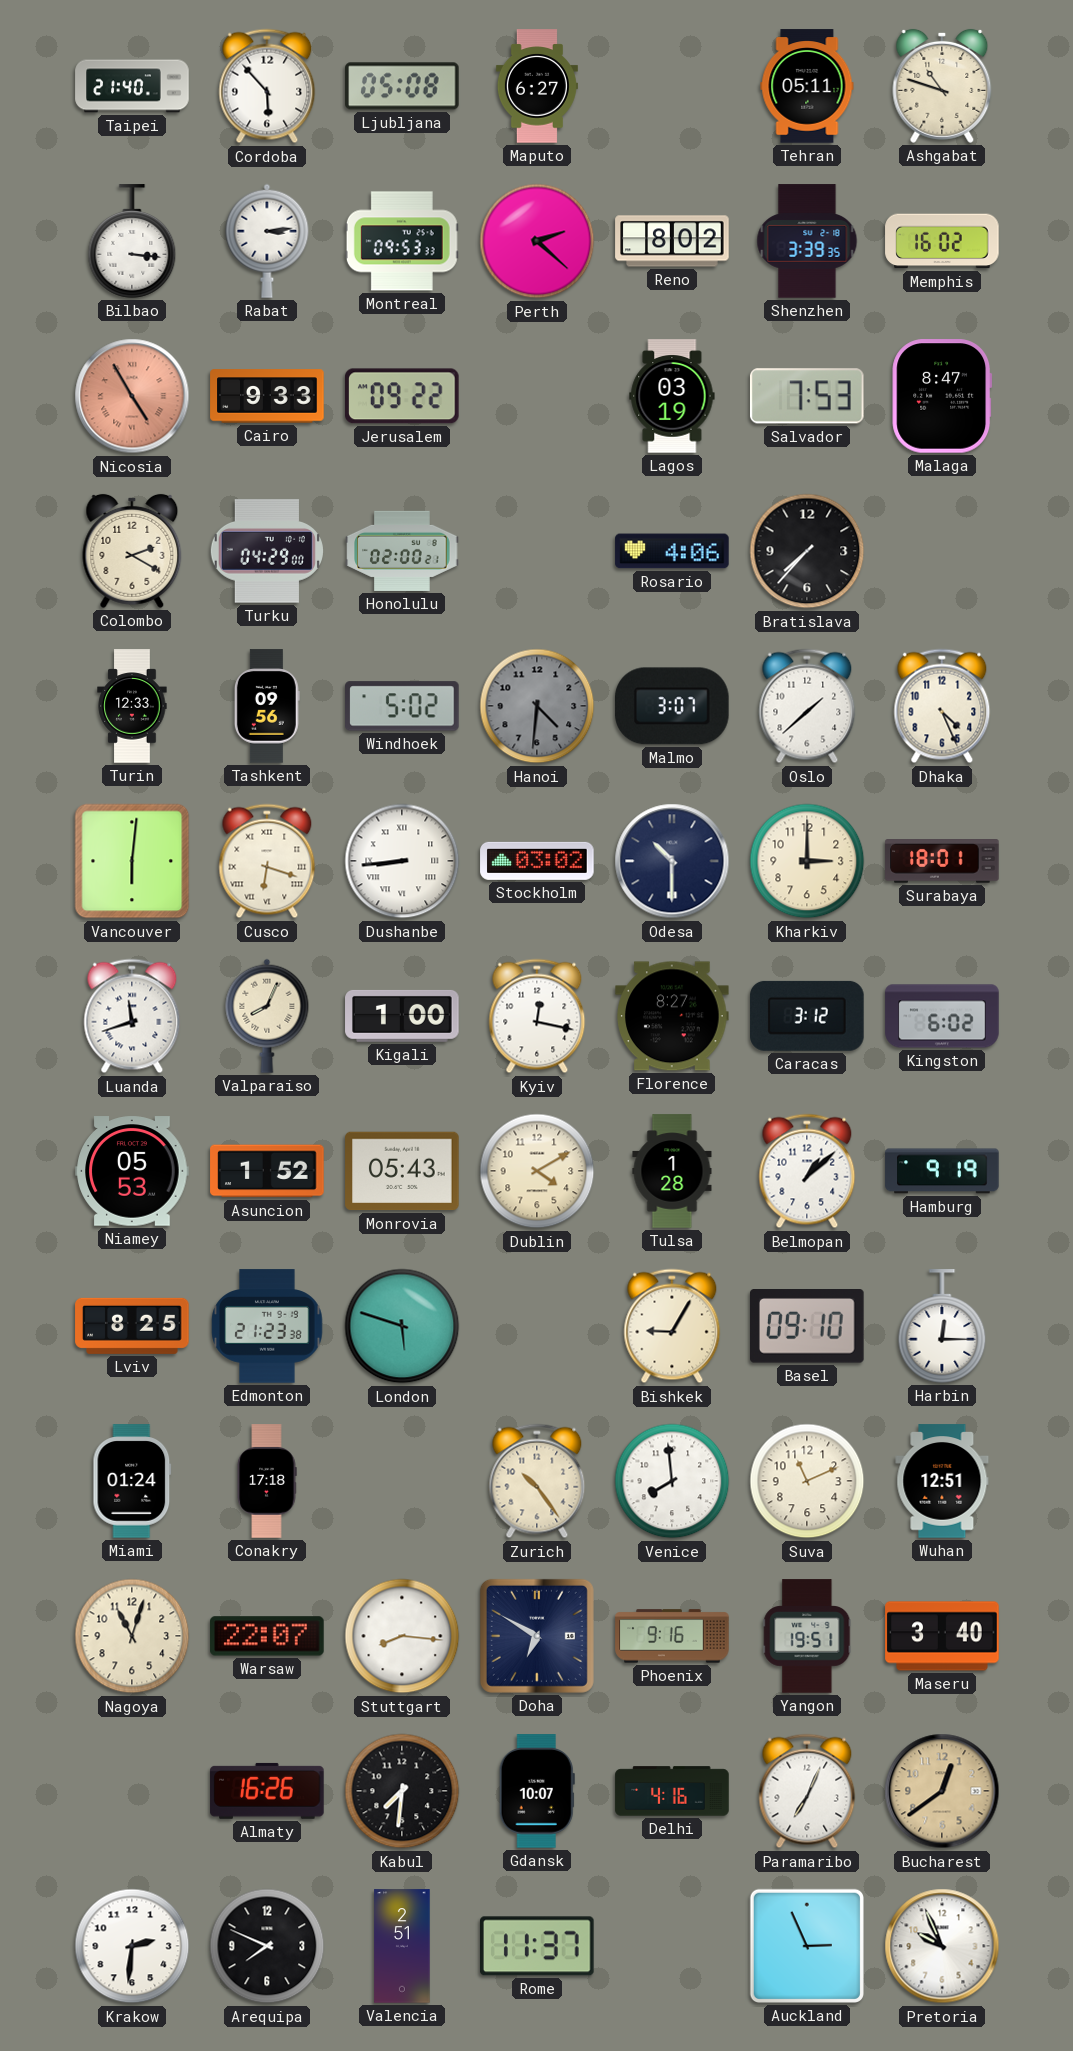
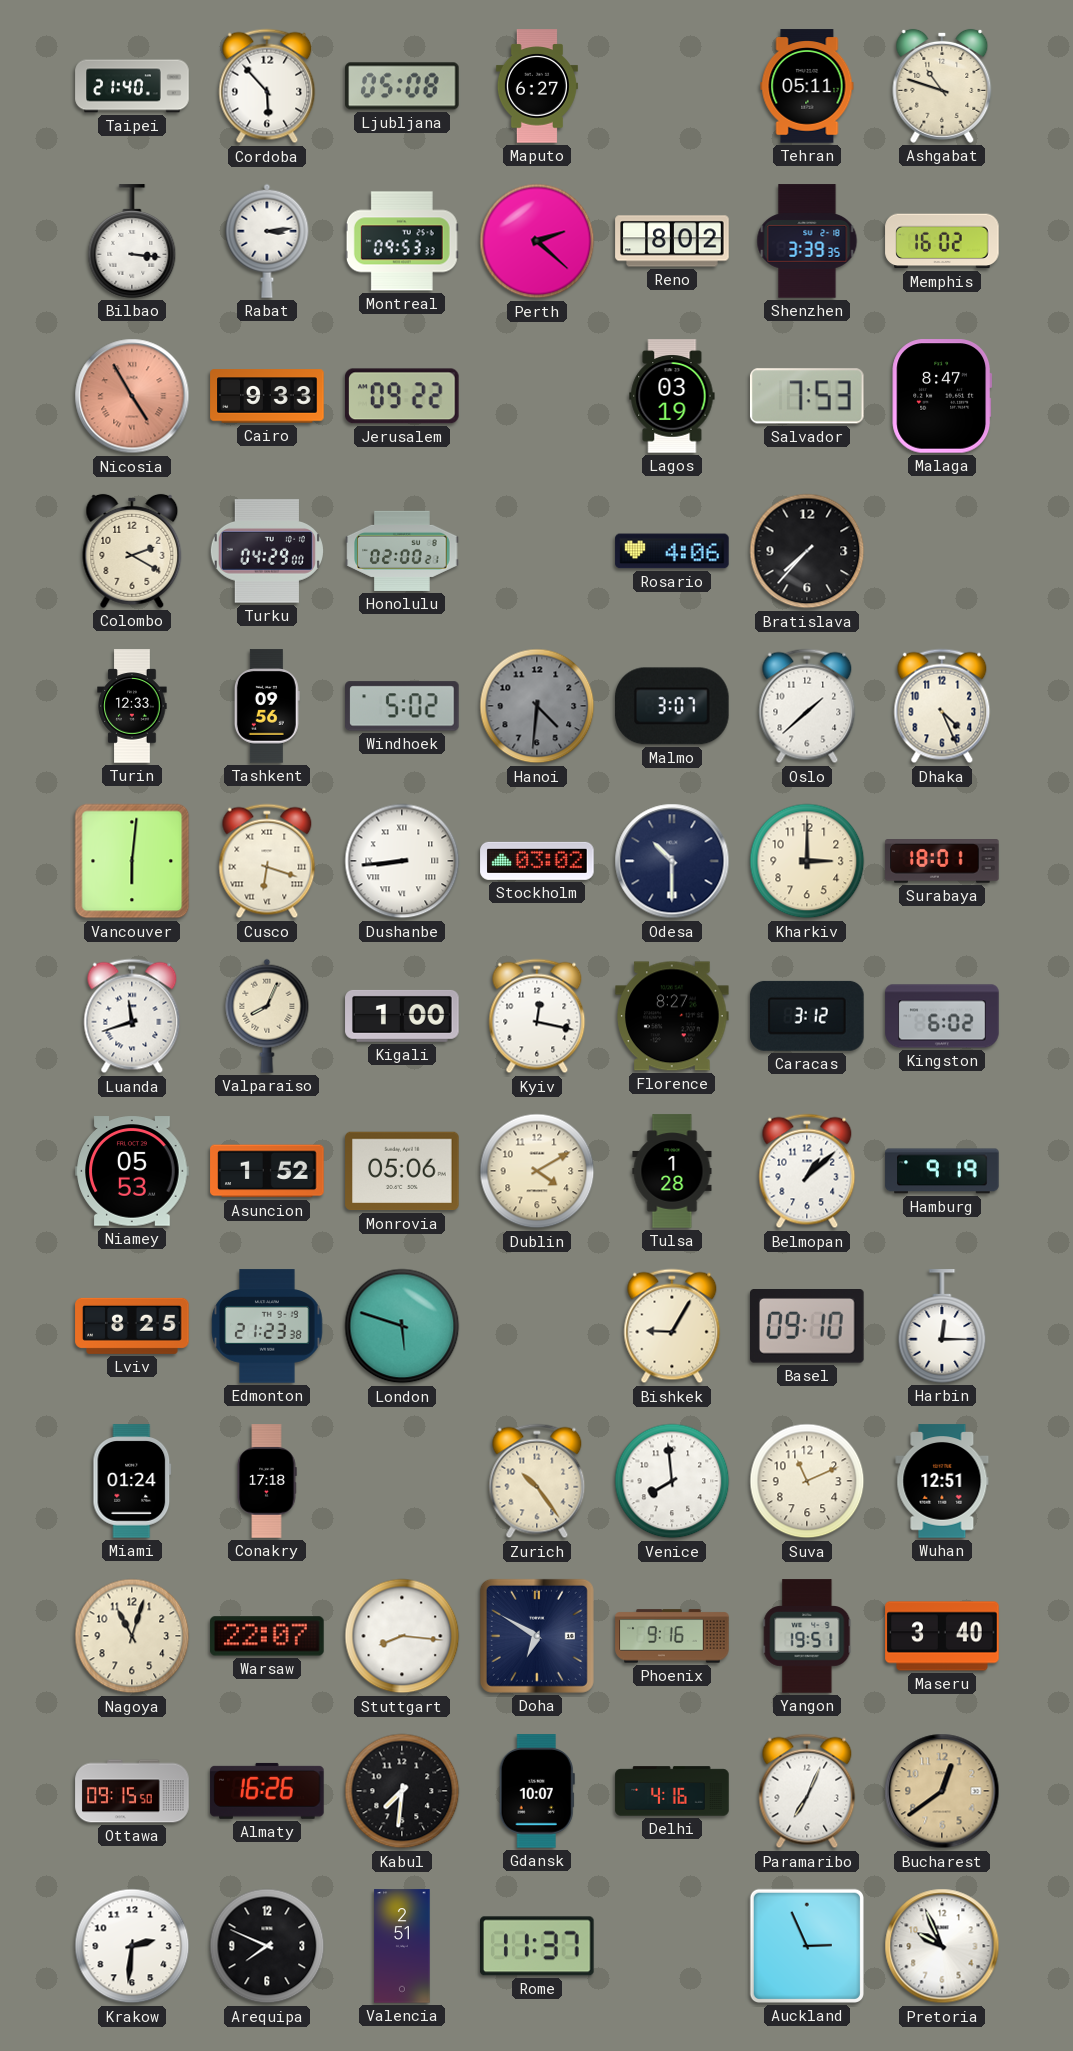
Monrovia: 05:43 -> 05:06
Ottawa: none -> 09:15
